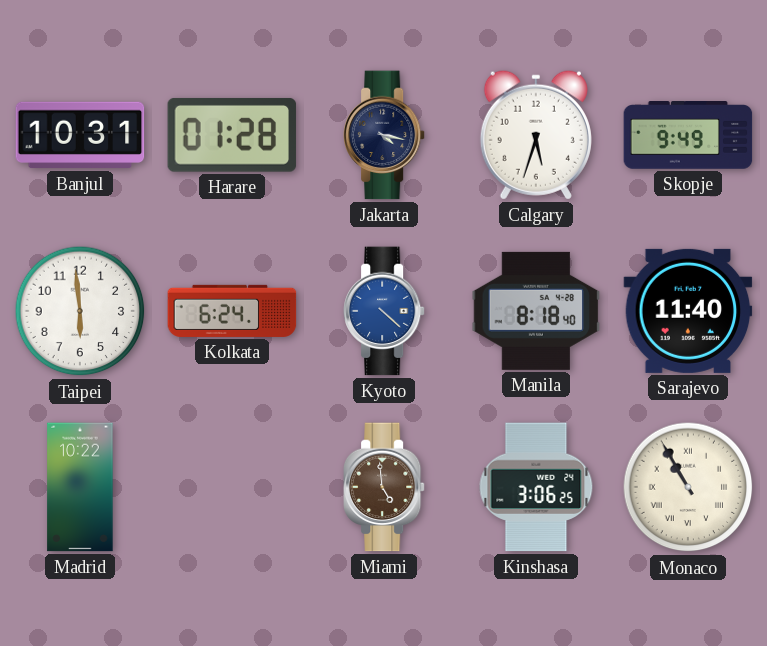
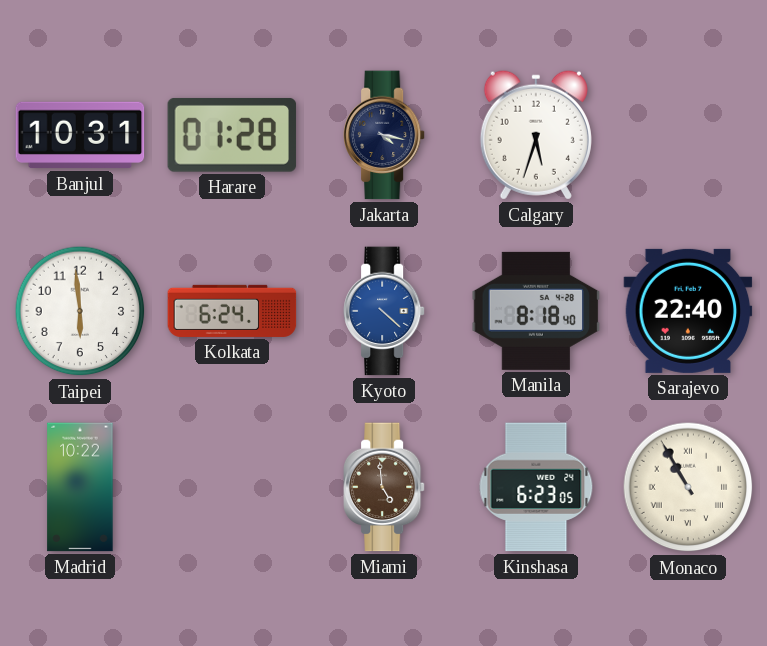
Skopje: 9:49 -> none
Sarajevo: 11:40 -> 22:40
Kinshasa: 3:06 -> 6:23
